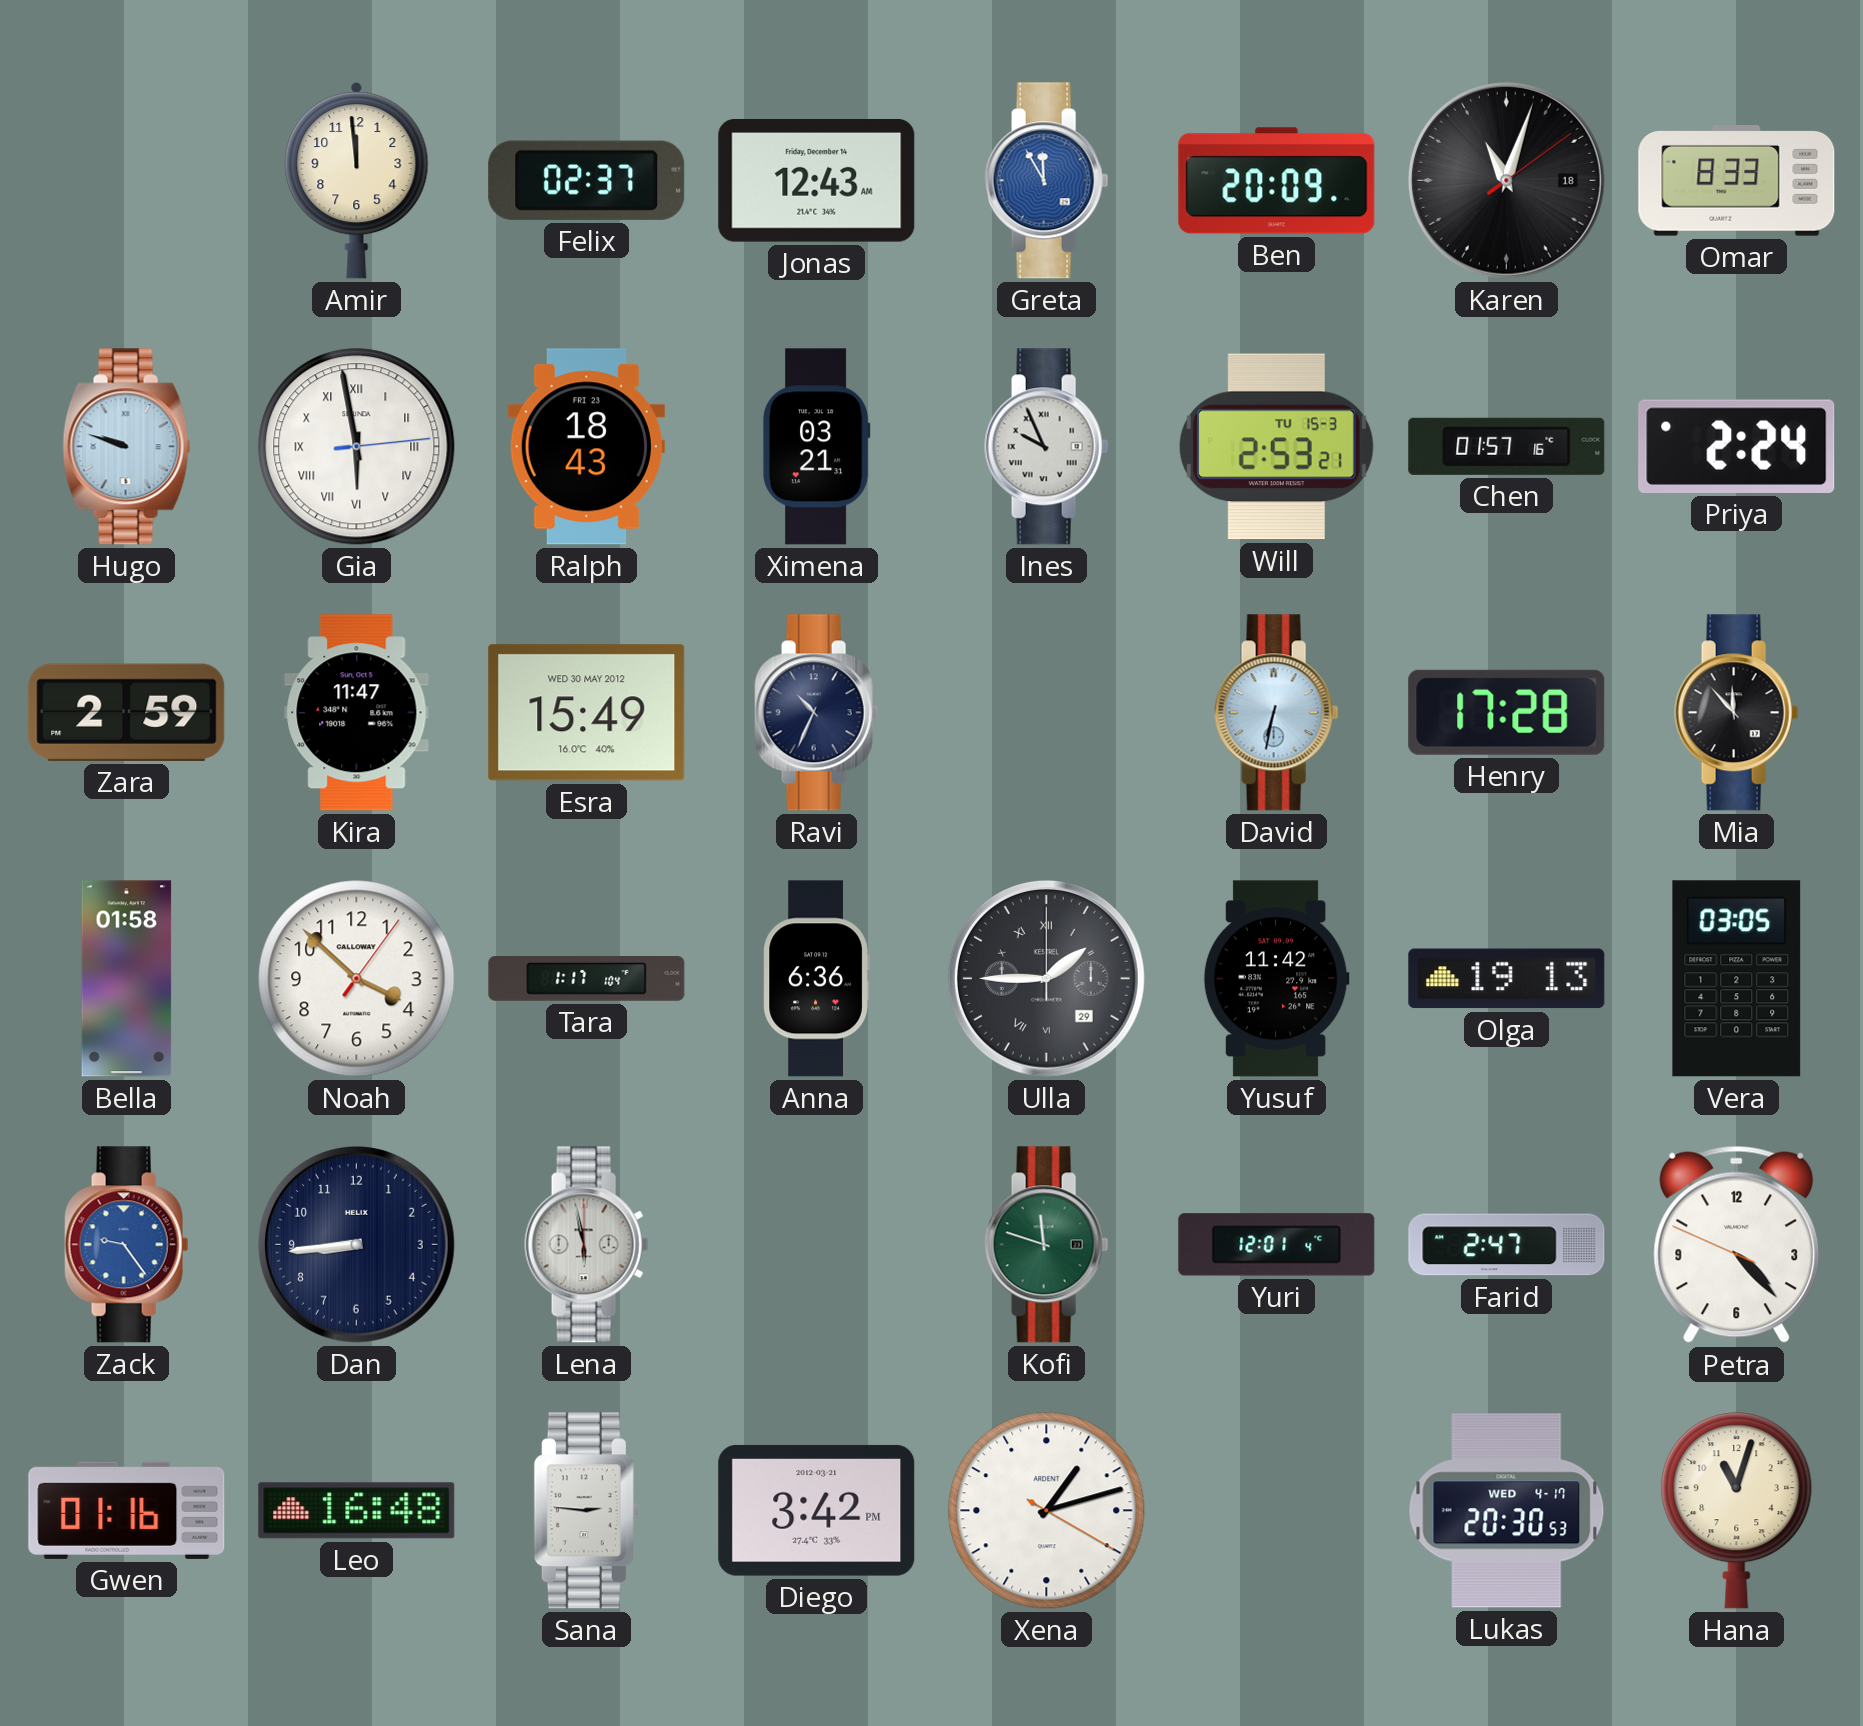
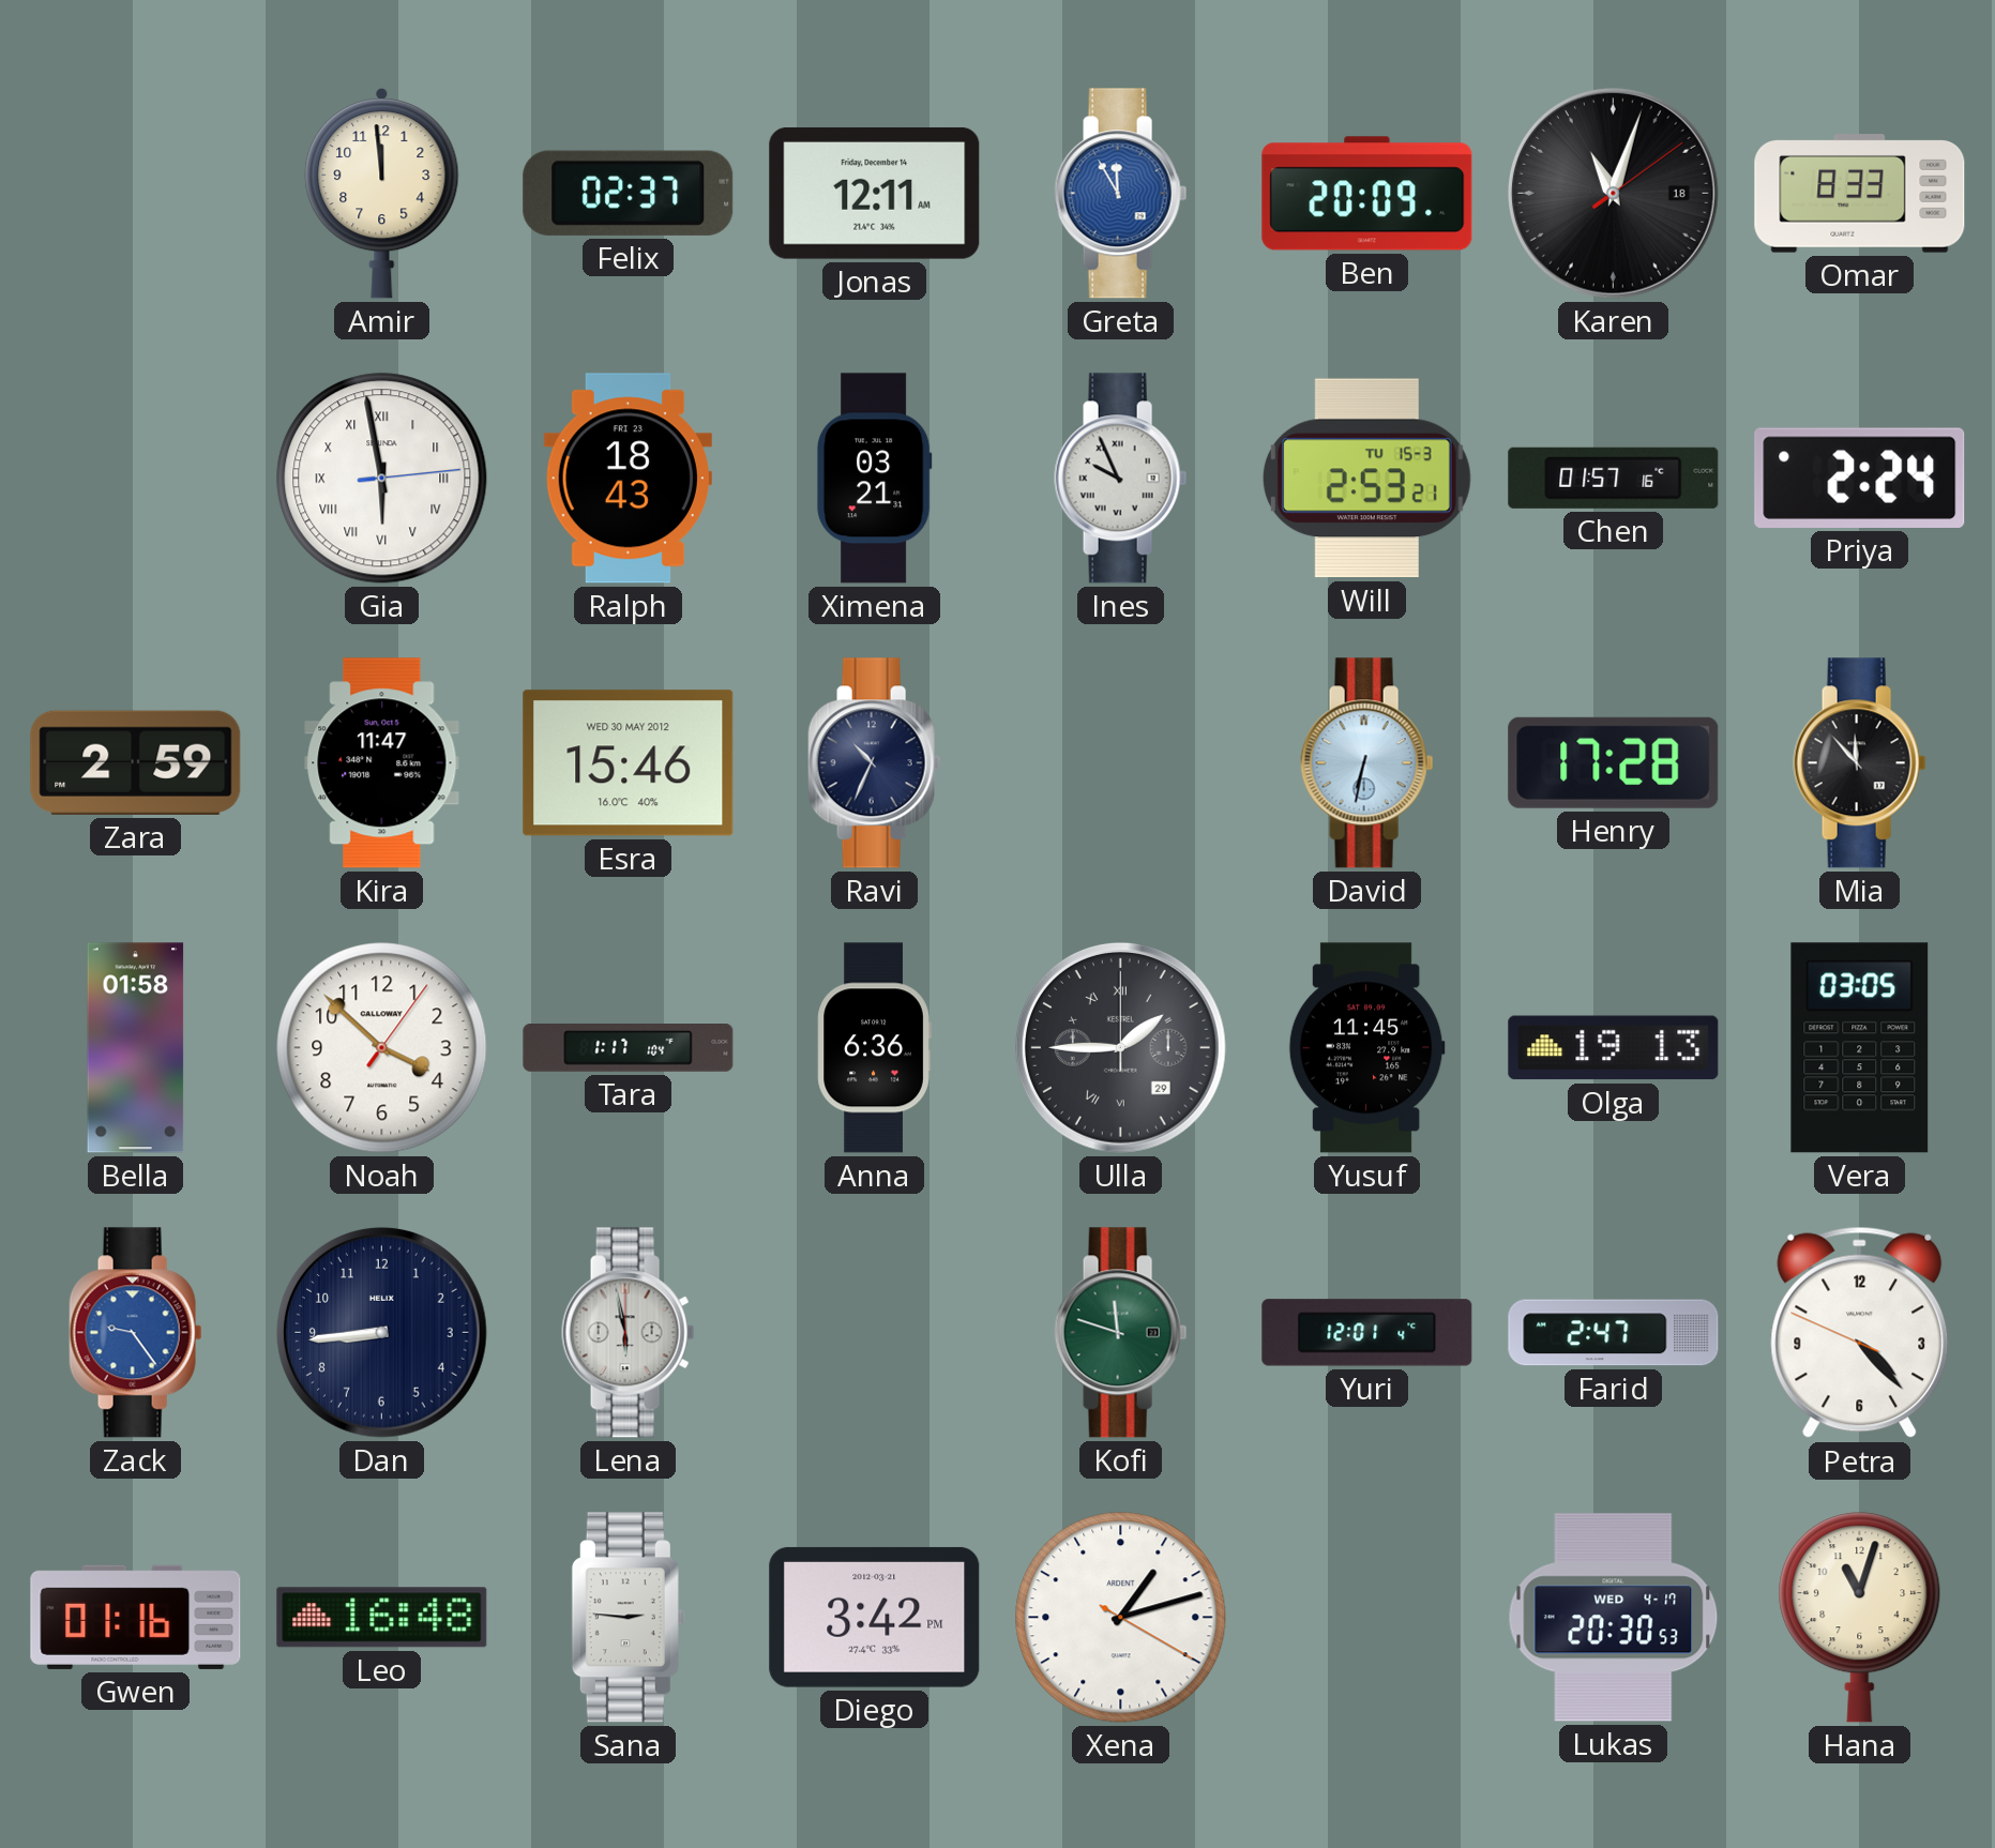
Jonas: 12:43 -> 12:11
Hugo: 9:48 -> none
Esra: 15:49 -> 15:46
Yusuf: 11:42 -> 11:45
